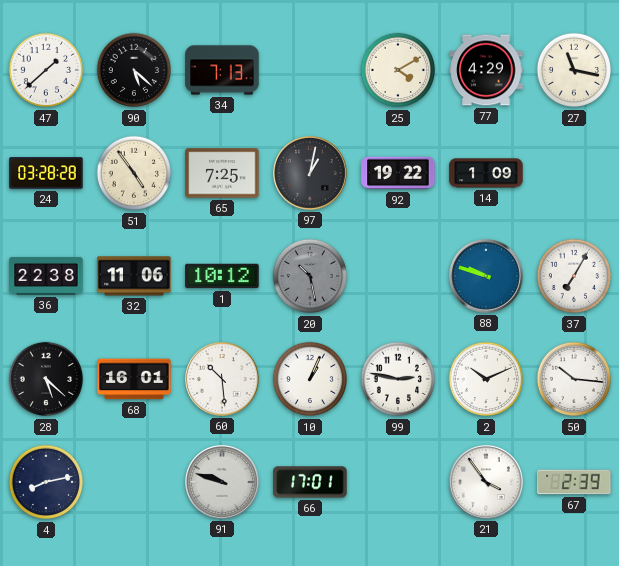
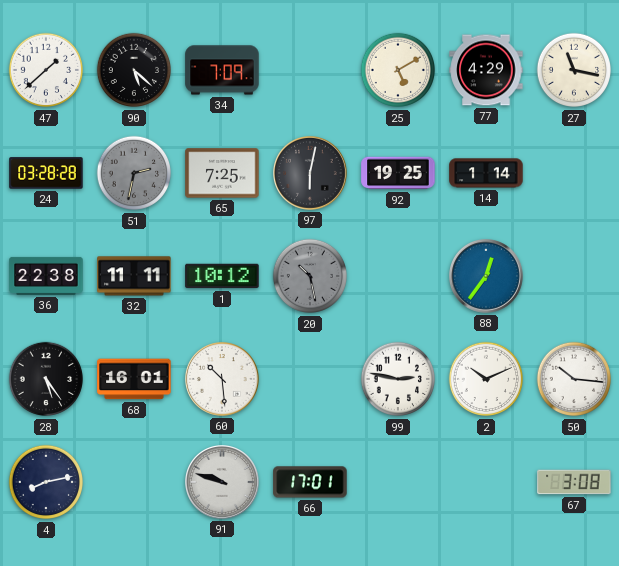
34: 7:13 -> 7:09
25: 4:10 -> 5:10
51: 4:54 -> 2:32
51 dial: cream -> grey
97: 1:02 -> 6:02
92: 19:22 -> 19:25
14: 1:09 -> 1:14
32: 11:06 -> 11:11
88: 9:48 -> 12:36
37: 7:05 -> none
28: 5:22 -> 5:24
10: 1:04 -> none
21: 3:54 -> none
67: 2:39 -> 3:08
